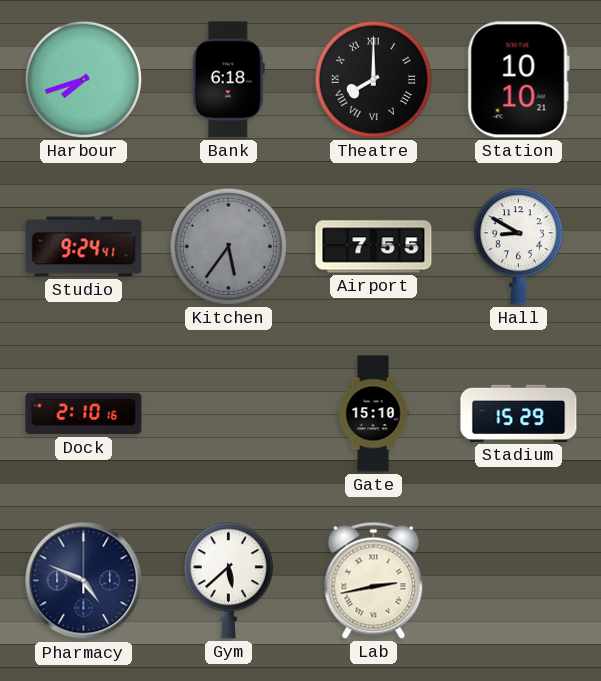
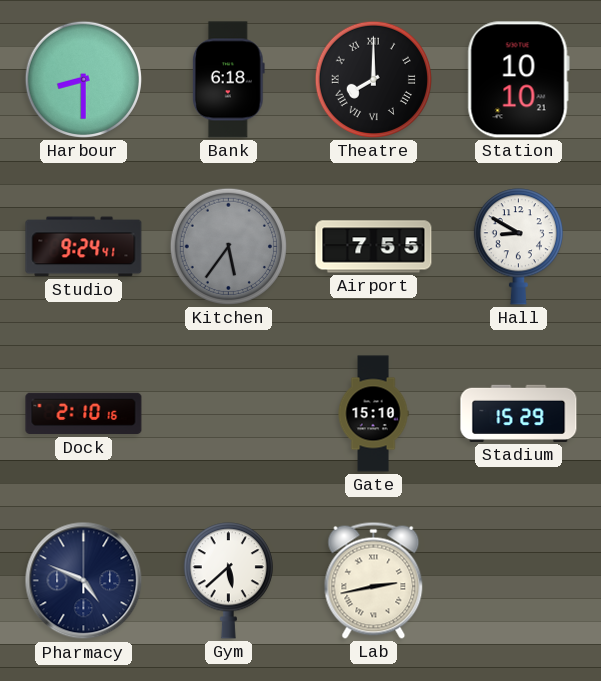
Harbour: 7:42 -> 8:30
